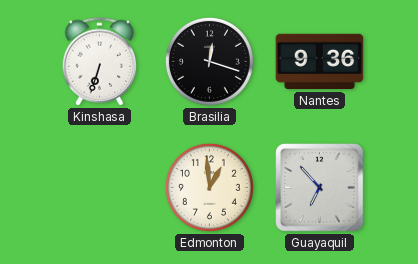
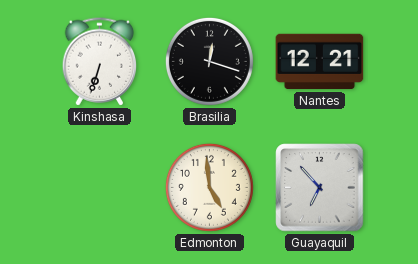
Nantes: 9:36 -> 12:21
Edmonton: 12:59 -> 4:59
